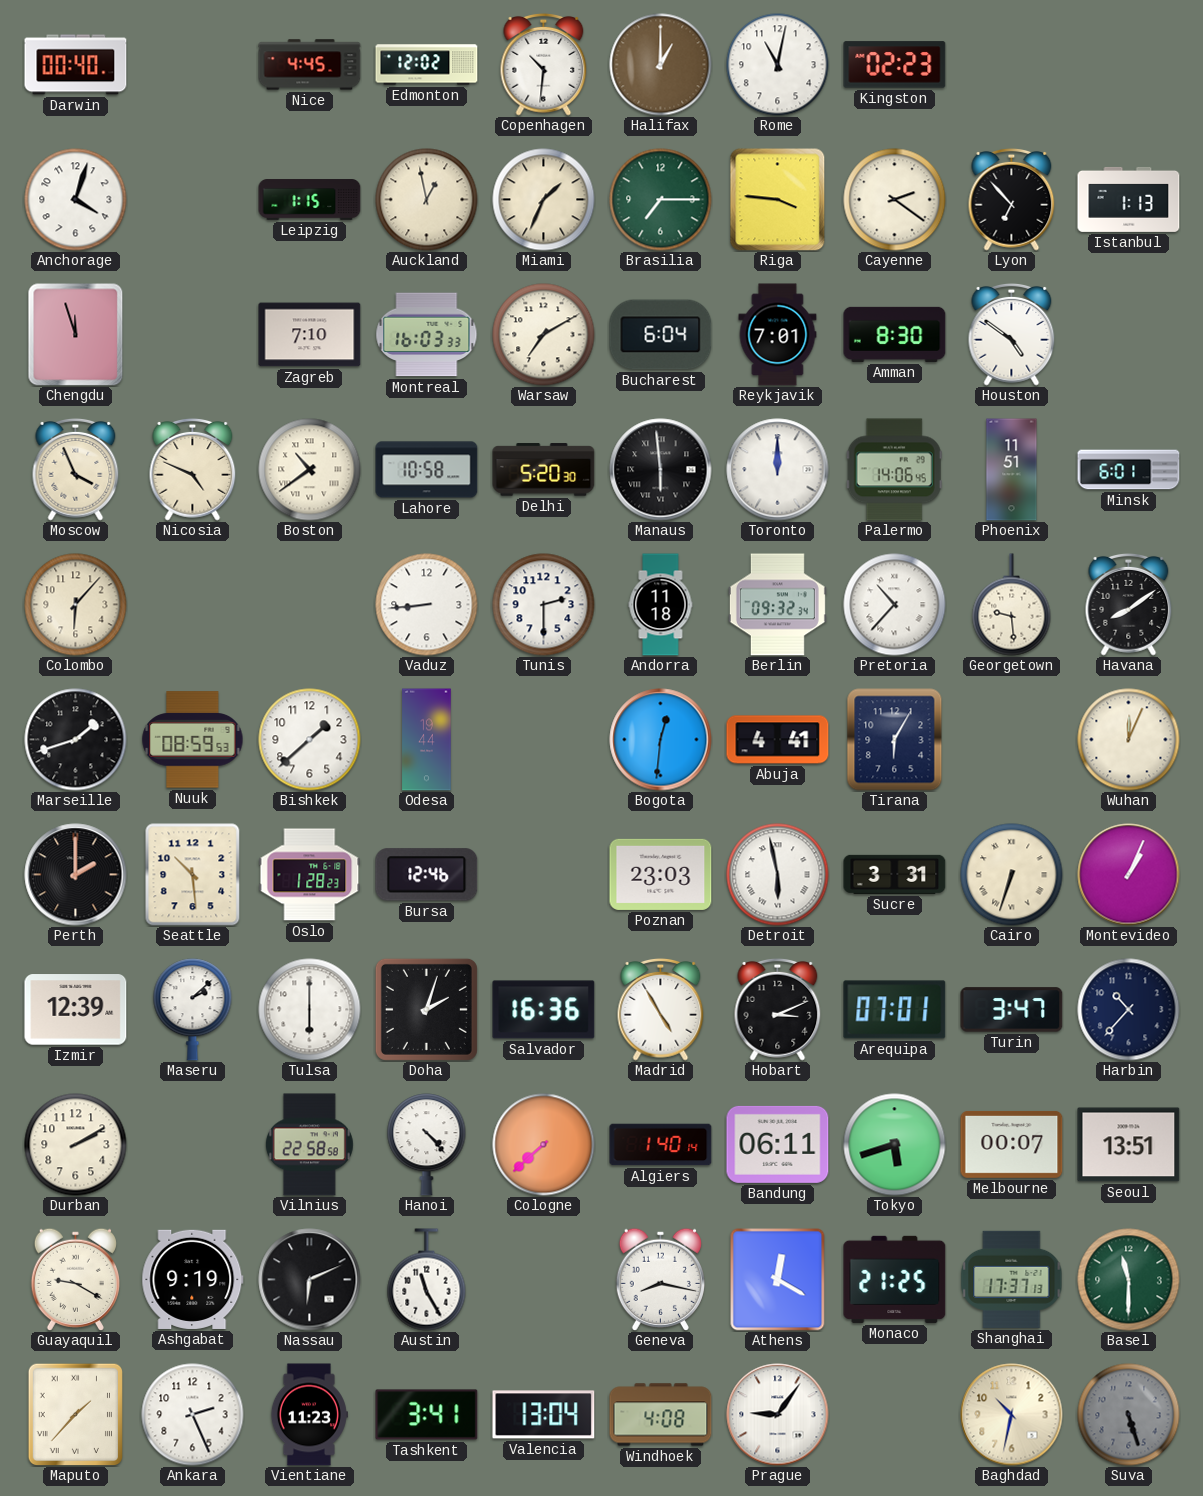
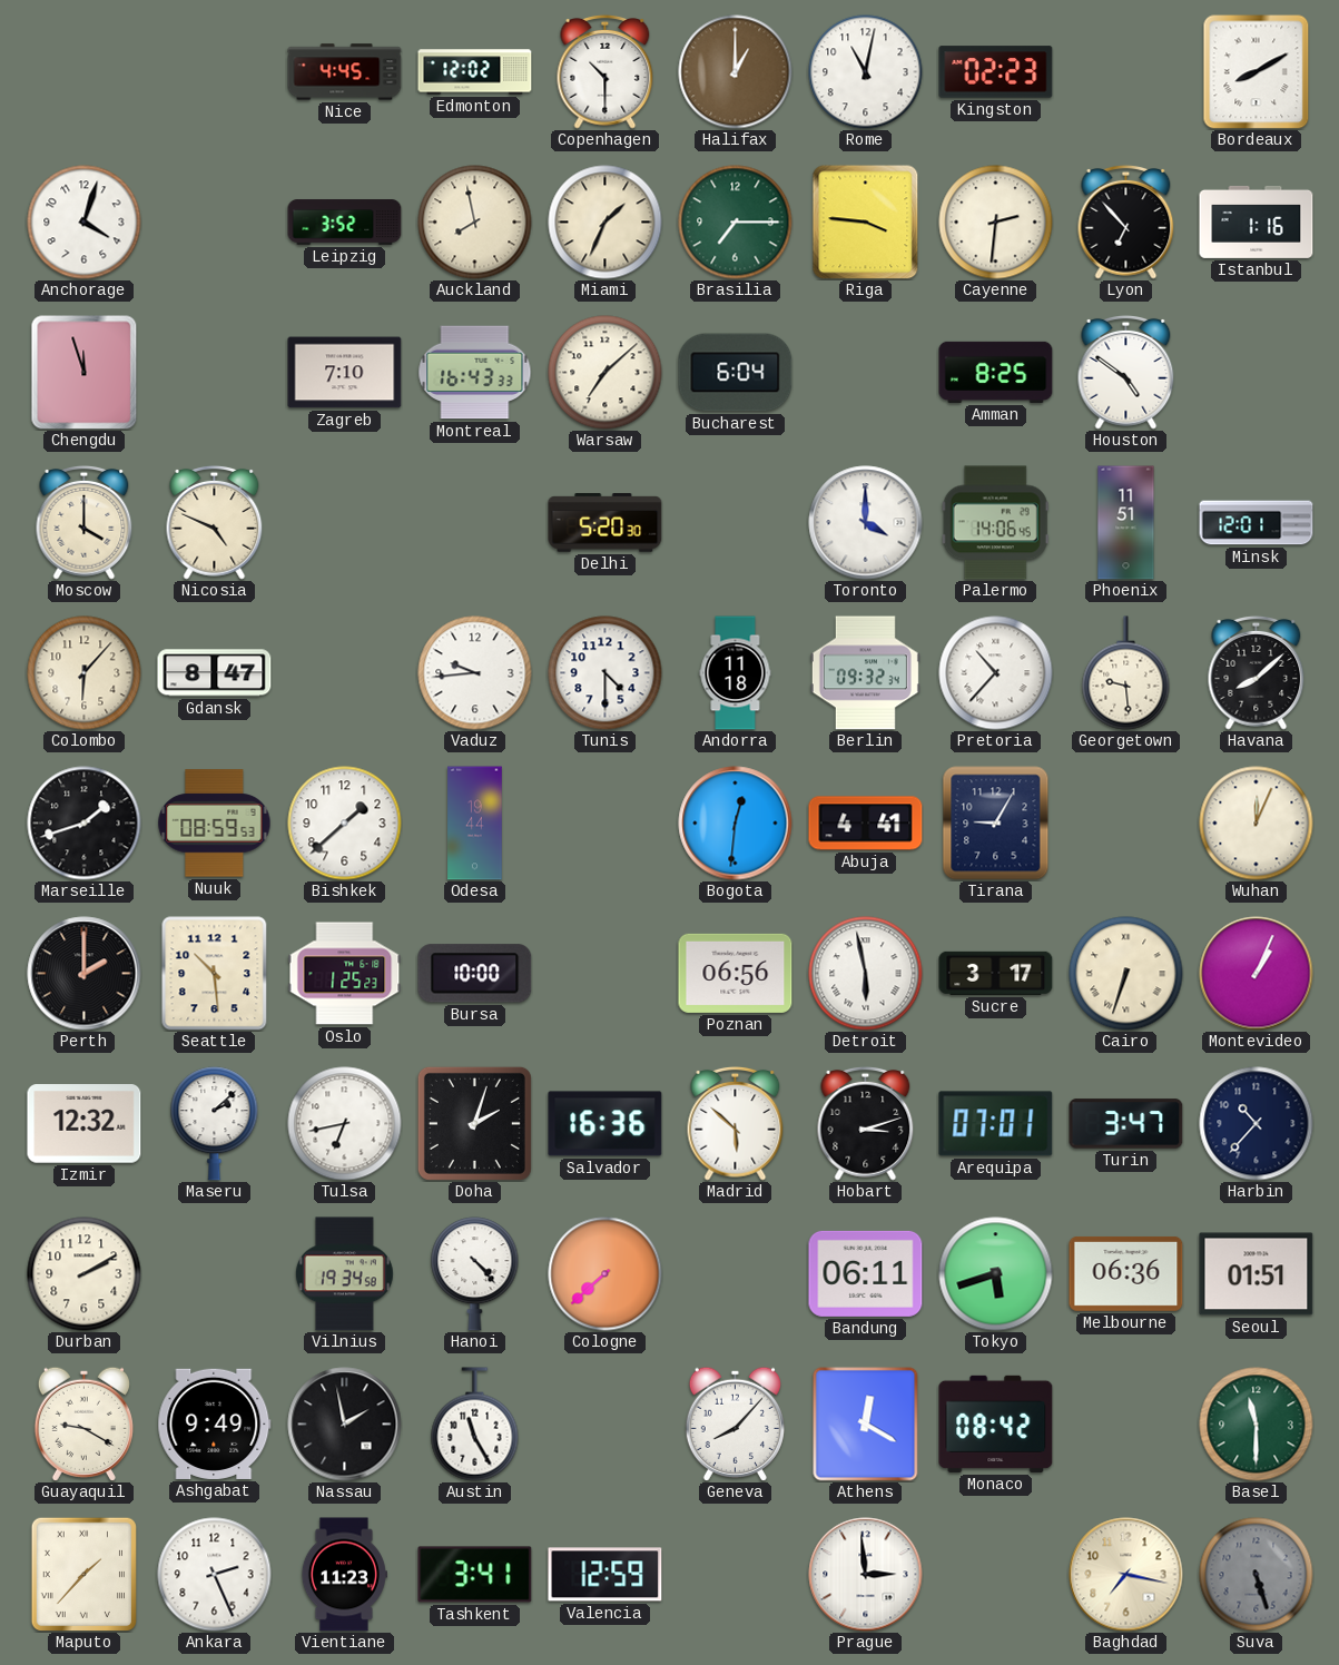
Darwin: 00:40 -> none
Copenhagen: 10:31 -> 10:30
Bordeaux: none -> 8:10
Leipzig: 1:15 -> 3:52
Auckland: 12:58 -> 7:58
Cayenne: 2:21 -> 2:31
Istanbul: 1:13 -> 1:16
Montreal: 16:03 -> 16:43
Warsaw: 7:10 -> 7:08
Reykjavik: 7:01 -> none
Amman: 8:30 -> 8:25
Moscow: 3:56 -> 4:00
Boston: 10:39 -> none
Lahore: 10:58 -> none
Manaus: 5:59 -> none
Toronto: 12:00 -> 4:00
Minsk: 6:01 -> 12:01
Gdansk: none -> 8:47
Vaduz: 8:44 -> 9:44
Tunis: 2:30 -> 4:30
Havana: 8:09 -> 8:08
Tirana: 6:05 -> 9:05
Oslo: 1:28 -> 1:25
Bursa: 12:46 -> 10:00
Poznan: 23:03 -> 06:56
Sucre: 3:31 -> 3:17
Izmir: 12:39 -> 12:32
Tulsa: 6:00 -> 6:43
Madrid: 4:55 -> 5:52
Hobart: 3:11 -> 3:12
Vilnius: 22:58 -> 19:34
Algiers: 1:40 -> none
Melbourne: 00:07 -> 06:36
Seoul: 13:51 -> 01:51
Ashgabat: 9:19 -> 9:49
Nassau: 6:11 -> 1:58
Geneva: 8:17 -> 8:07
Monaco: 21:25 -> 08:42
Shanghai: 17:37 -> none
Valencia: 13:04 -> 12:59
Windhoek: 4:08 -> none
Prague: 9:06 -> 2:59
Baghdad: 10:32 -> 7:17
